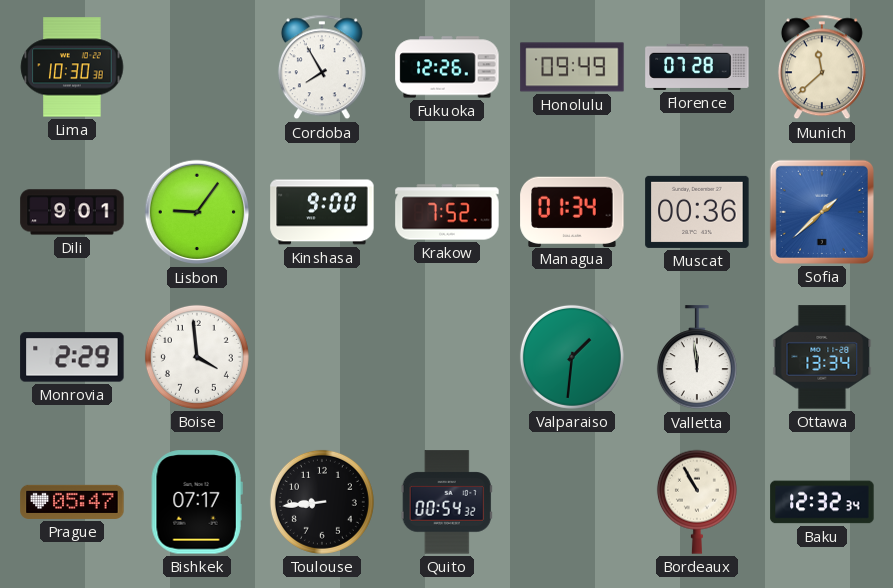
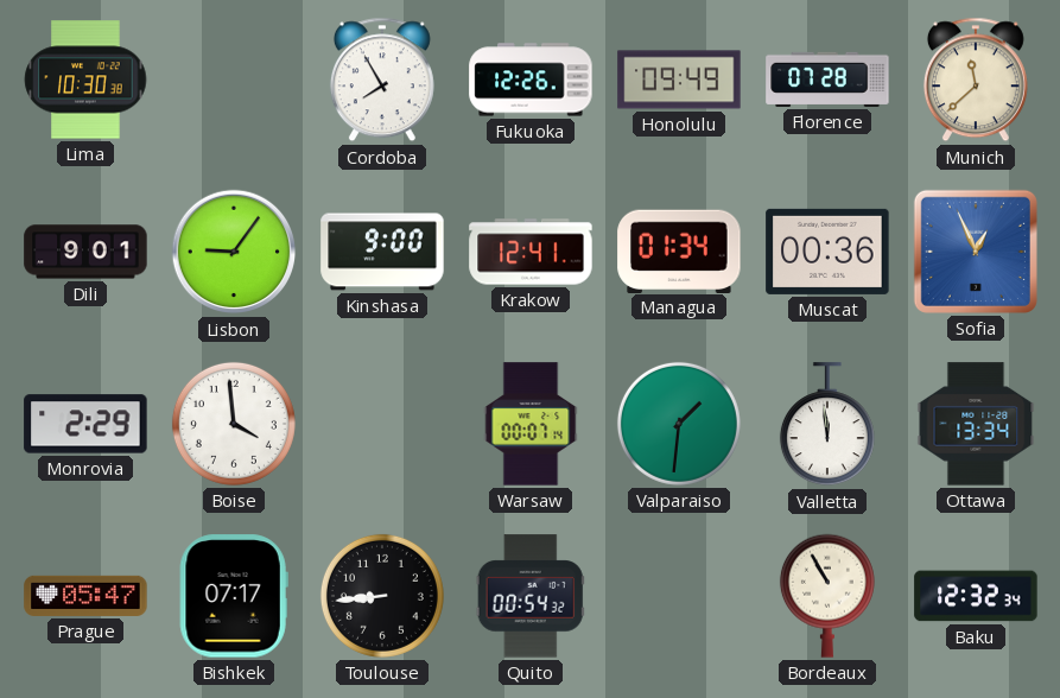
Krakow: 7:52 -> 12:41
Sofia: 1:38 -> 12:56
Warsaw: none -> 00:07
